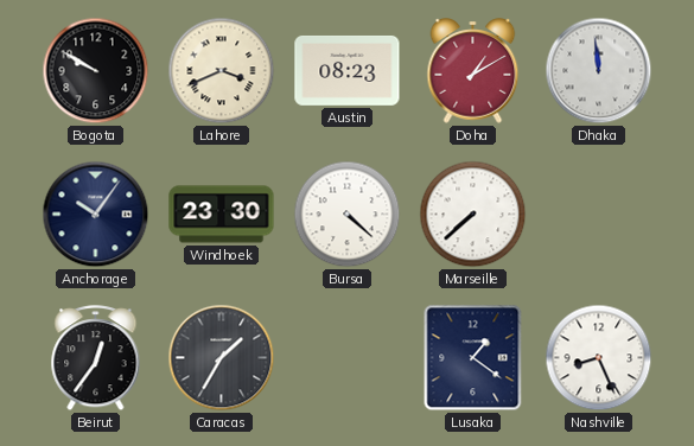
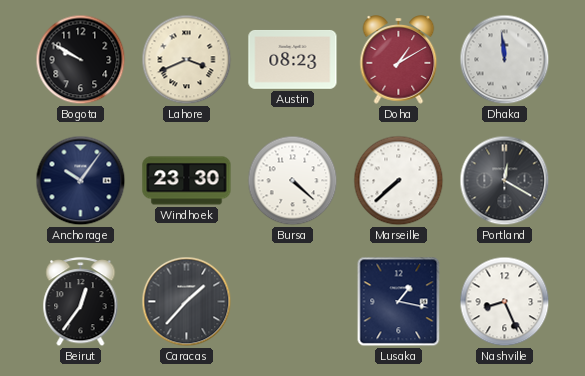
Portland: none -> 12:20
Caracas: 1:35 -> 1:37
Lusaka: 1:21 -> 1:17
